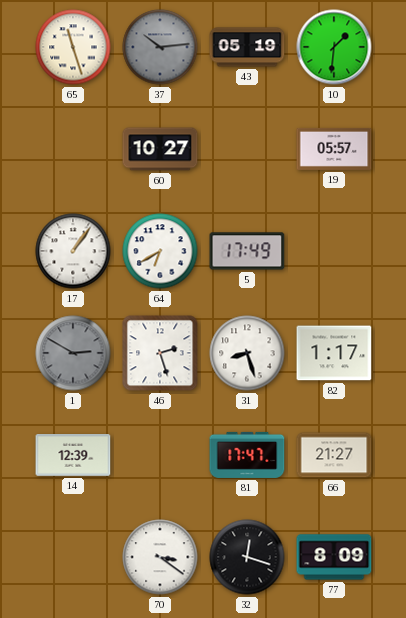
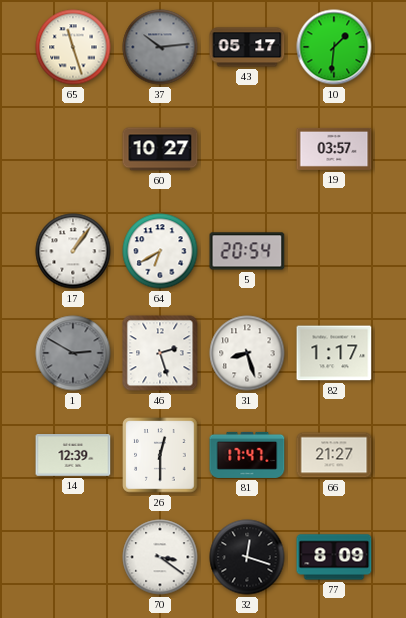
43: 05:19 -> 05:17
19: 05:57 -> 03:57
5: 17:49 -> 20:54
26: none -> 12:30
